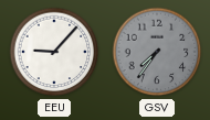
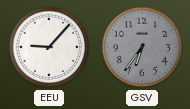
GSV: 7:36 -> 6:36
